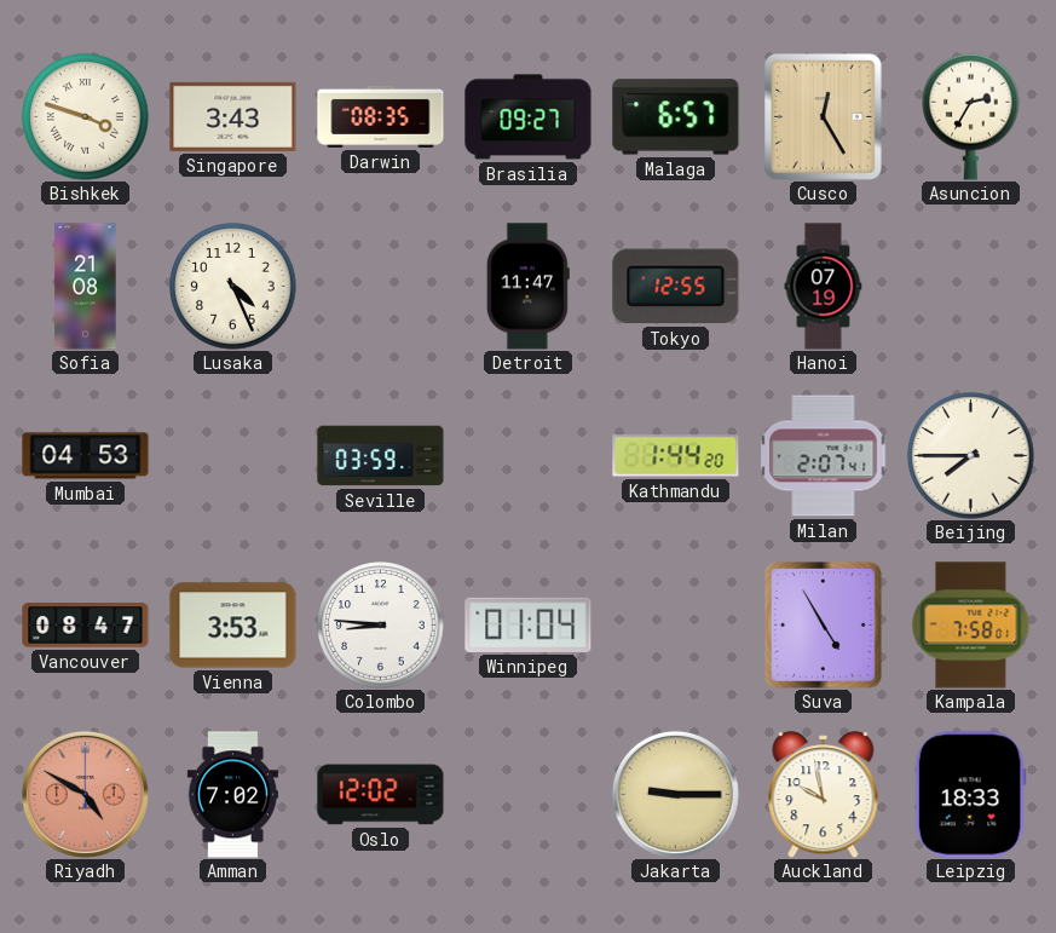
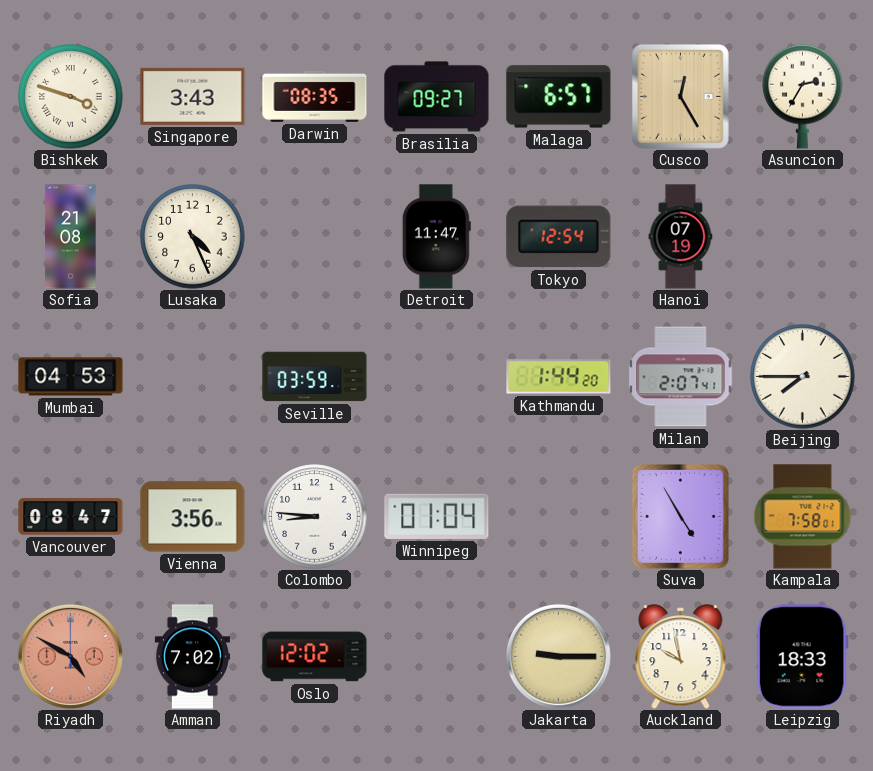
Tokyo: 12:55 -> 12:54
Vienna: 3:53 -> 3:56
